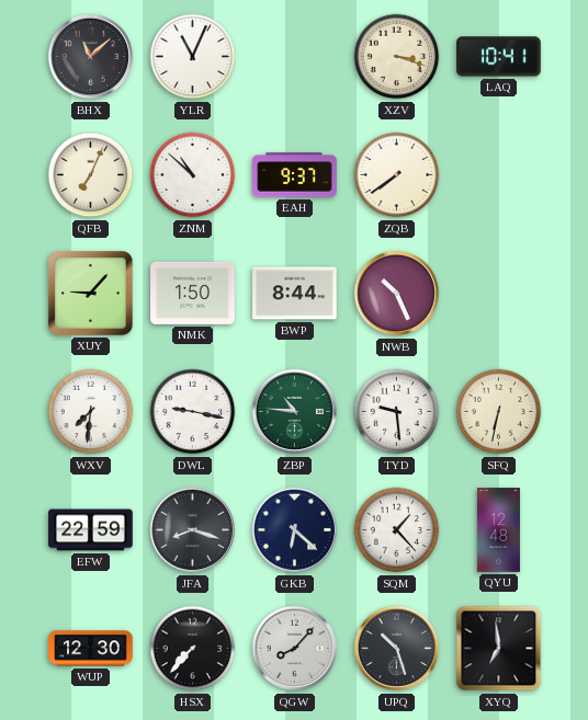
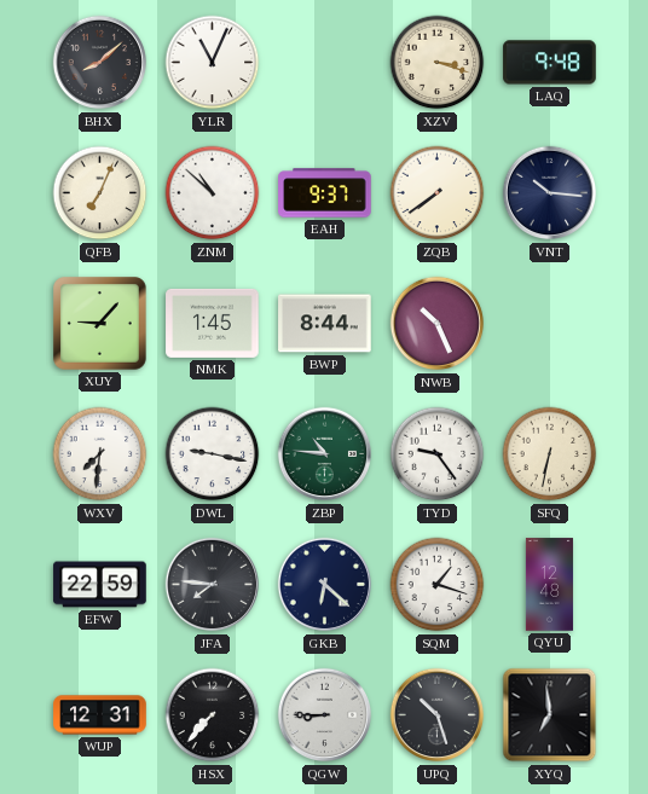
BHX: 11:08 -> 8:08
LAQ: 10:41 -> 9:48
VNT: none -> 10:16
NMK: 1:50 -> 1:45
TYD: 9:29 -> 9:24
JFA: 8:18 -> 7:46
SQM: 1:23 -> 1:18
WUP: 12:30 -> 12:31
QGW: 8:07 -> 8:45
